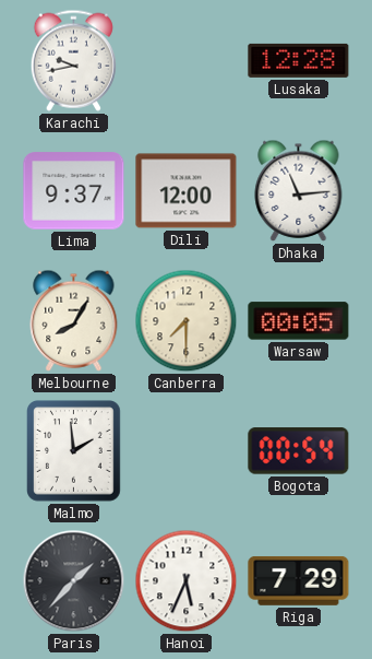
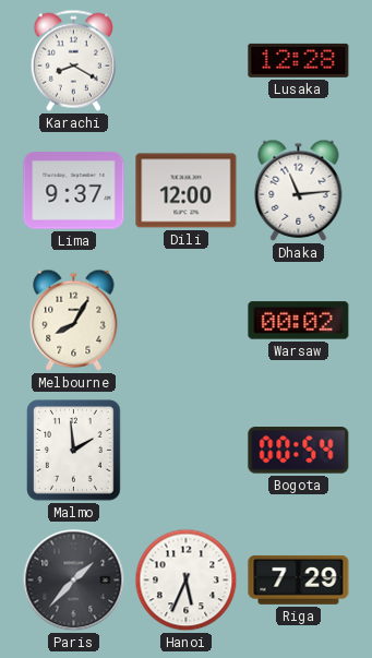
Karachi: 9:43 -> 8:20
Canberra: 7:30 -> none
Warsaw: 00:05 -> 00:02
